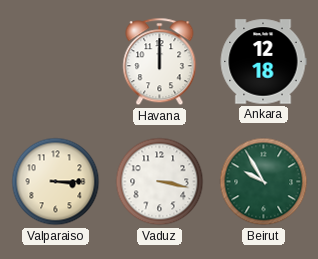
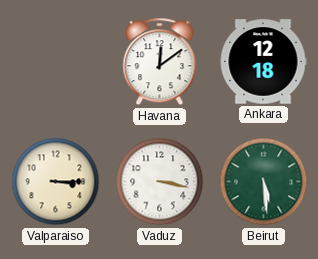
Havana: 12:00 -> 12:09
Beirut: 9:55 -> 5:29
